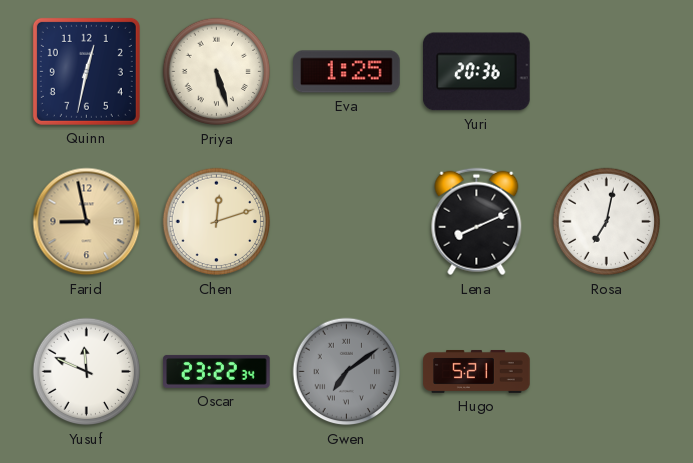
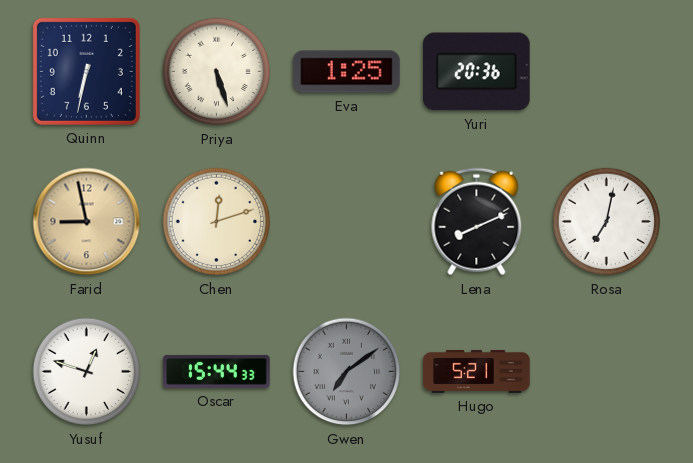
Quinn: 12:32 -> 6:32
Yusuf: 11:49 -> 12:48
Oscar: 23:22 -> 15:44
